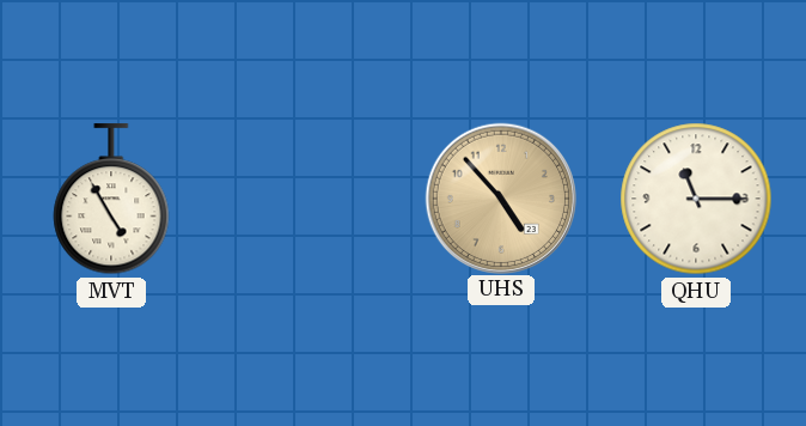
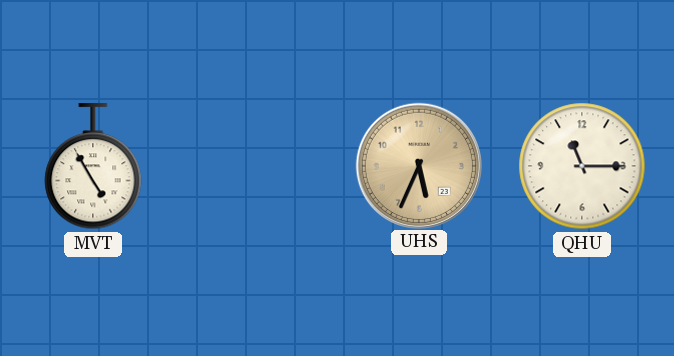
UHS: 4:53 -> 5:34
